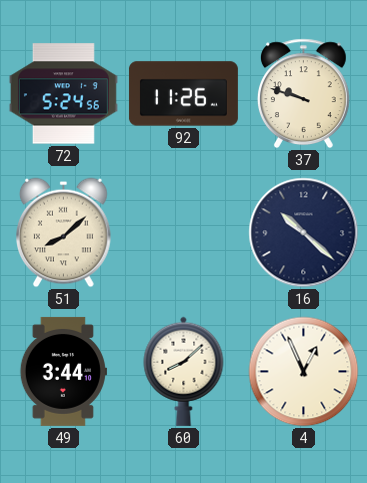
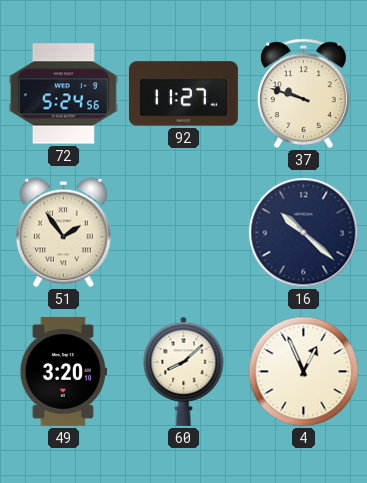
92: 11:26 -> 11:27
51: 8:08 -> 1:54
49: 3:44 -> 3:20
